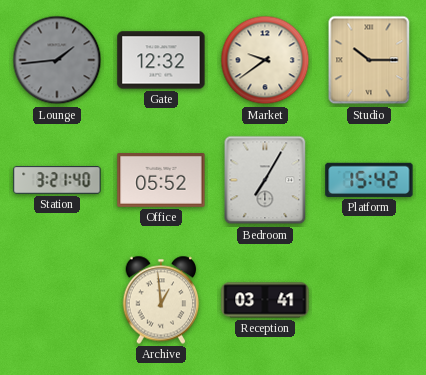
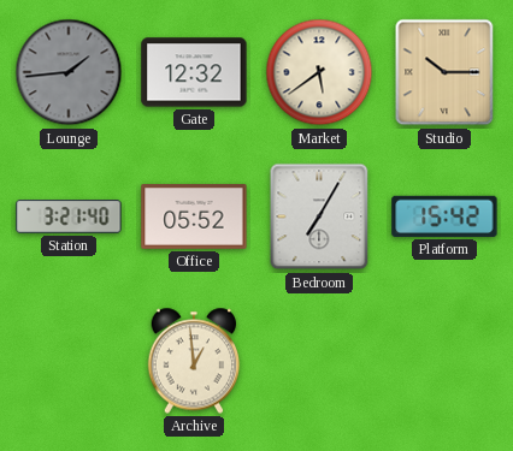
Market: 9:39 -> 5:39
Reception: 03:41 -> none
